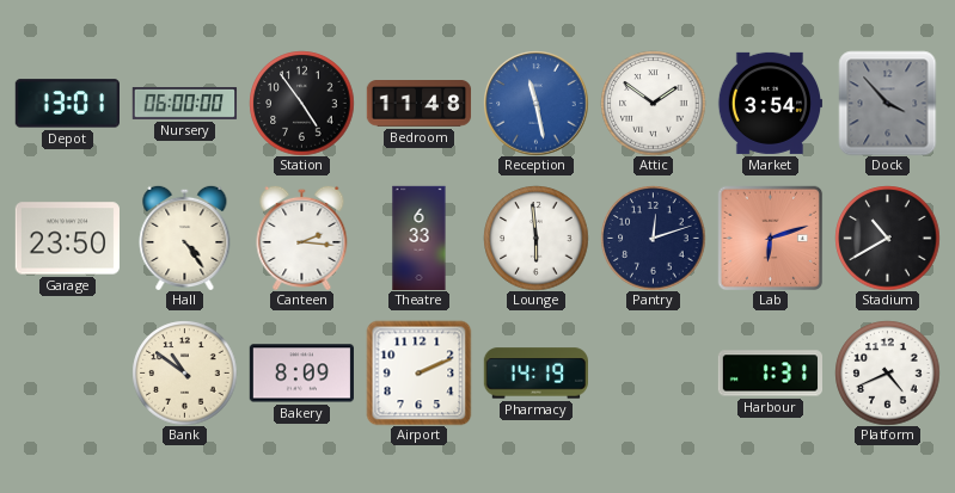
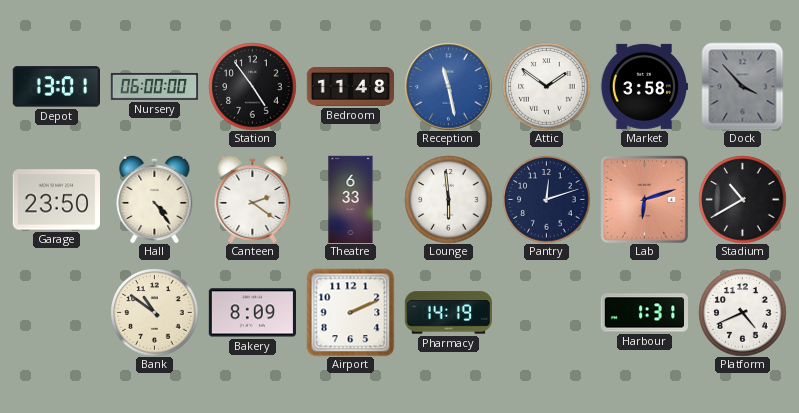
Market: 3:54 -> 3:58
Canteen: 2:16 -> 2:21
